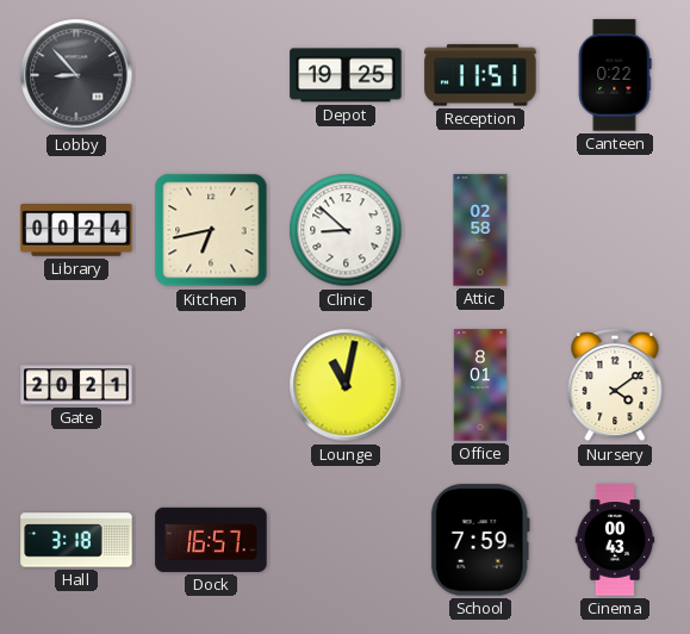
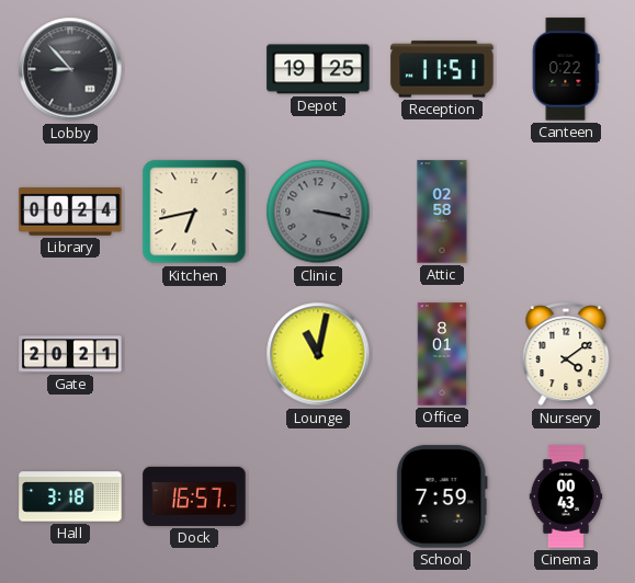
Clinic: 8:52 -> 3:17
Clinic dial: white -> grey
